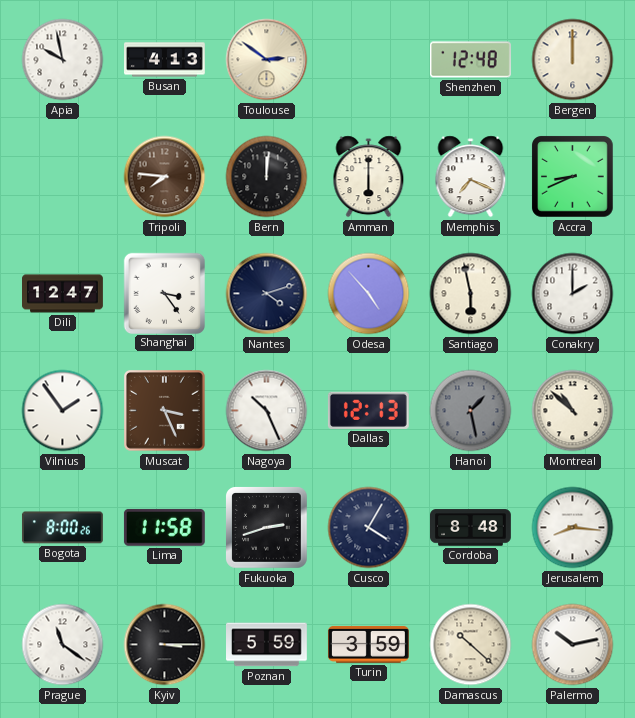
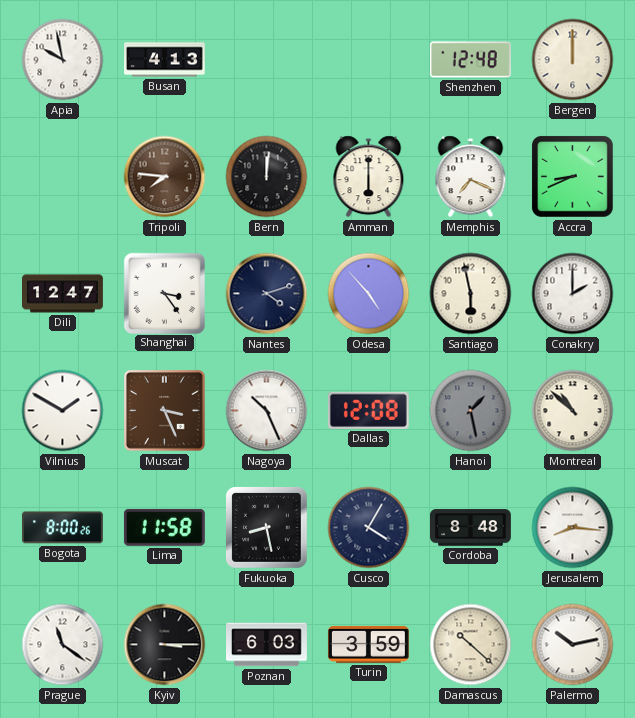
Toulouse: 2:51 -> none
Vilnius: 1:54 -> 1:50
Dallas: 12:13 -> 12:08
Fukuoka: 2:42 -> 8:28
Poznan: 5:59 -> 6:03
